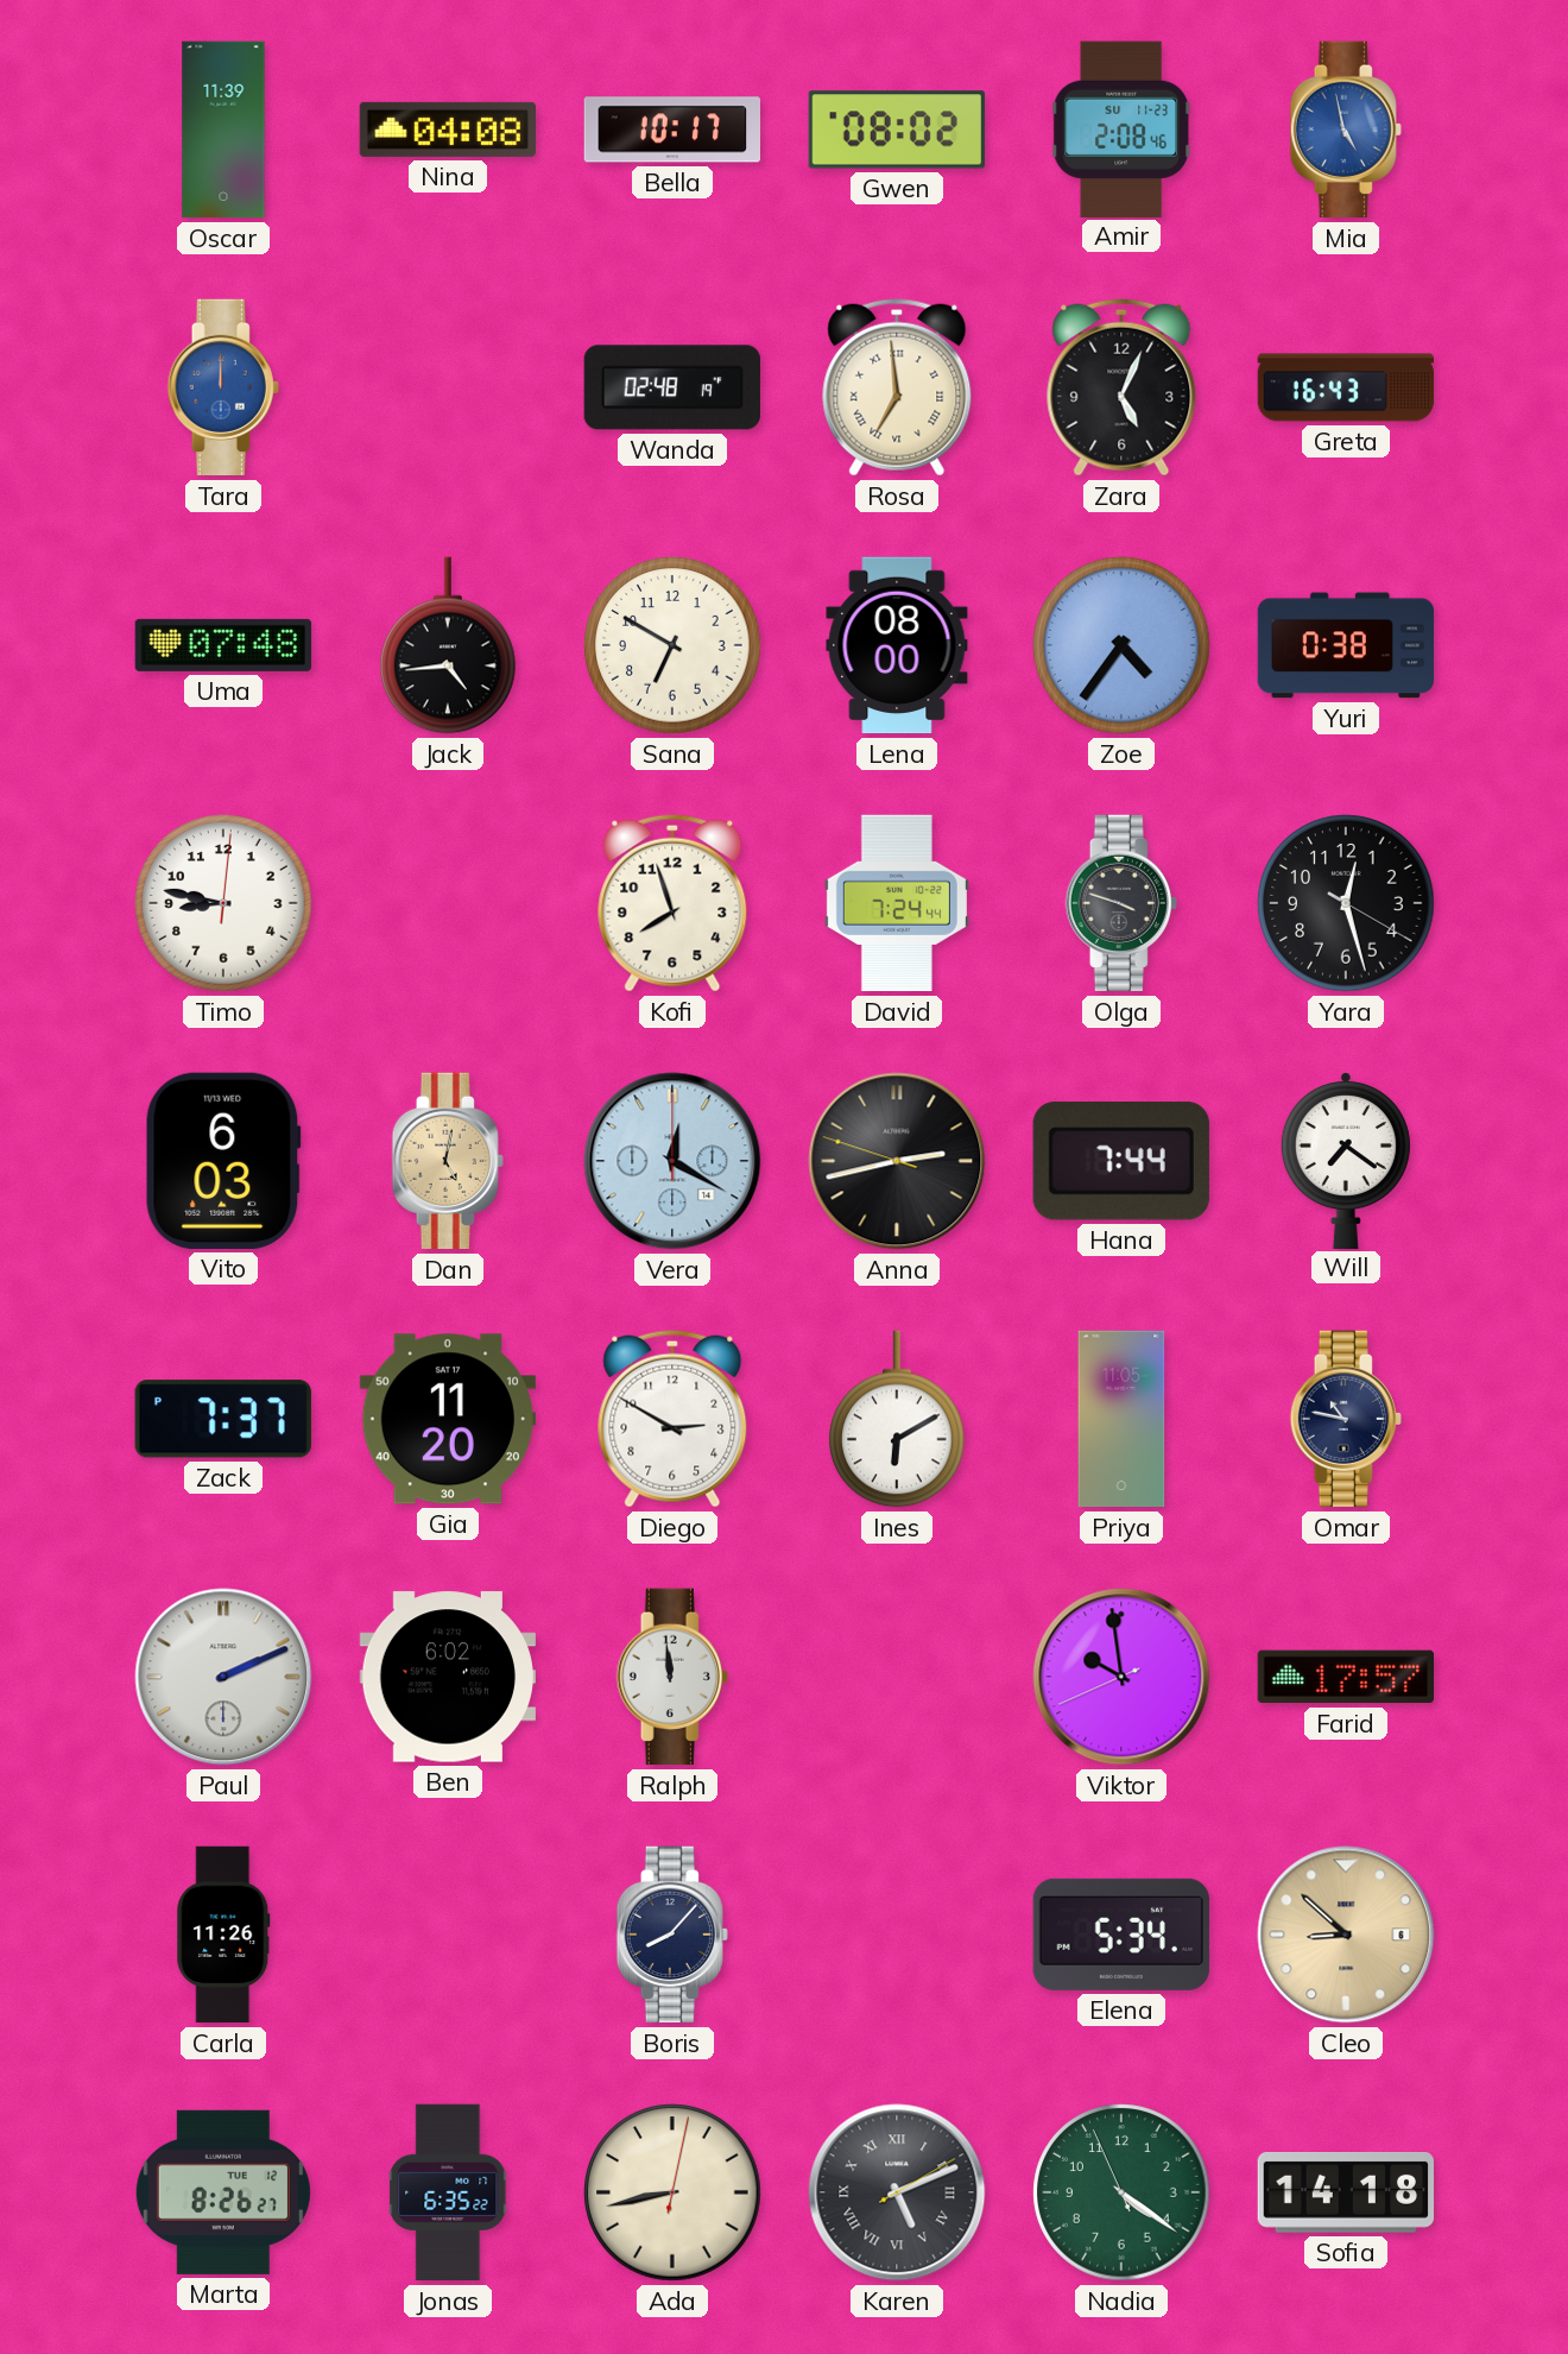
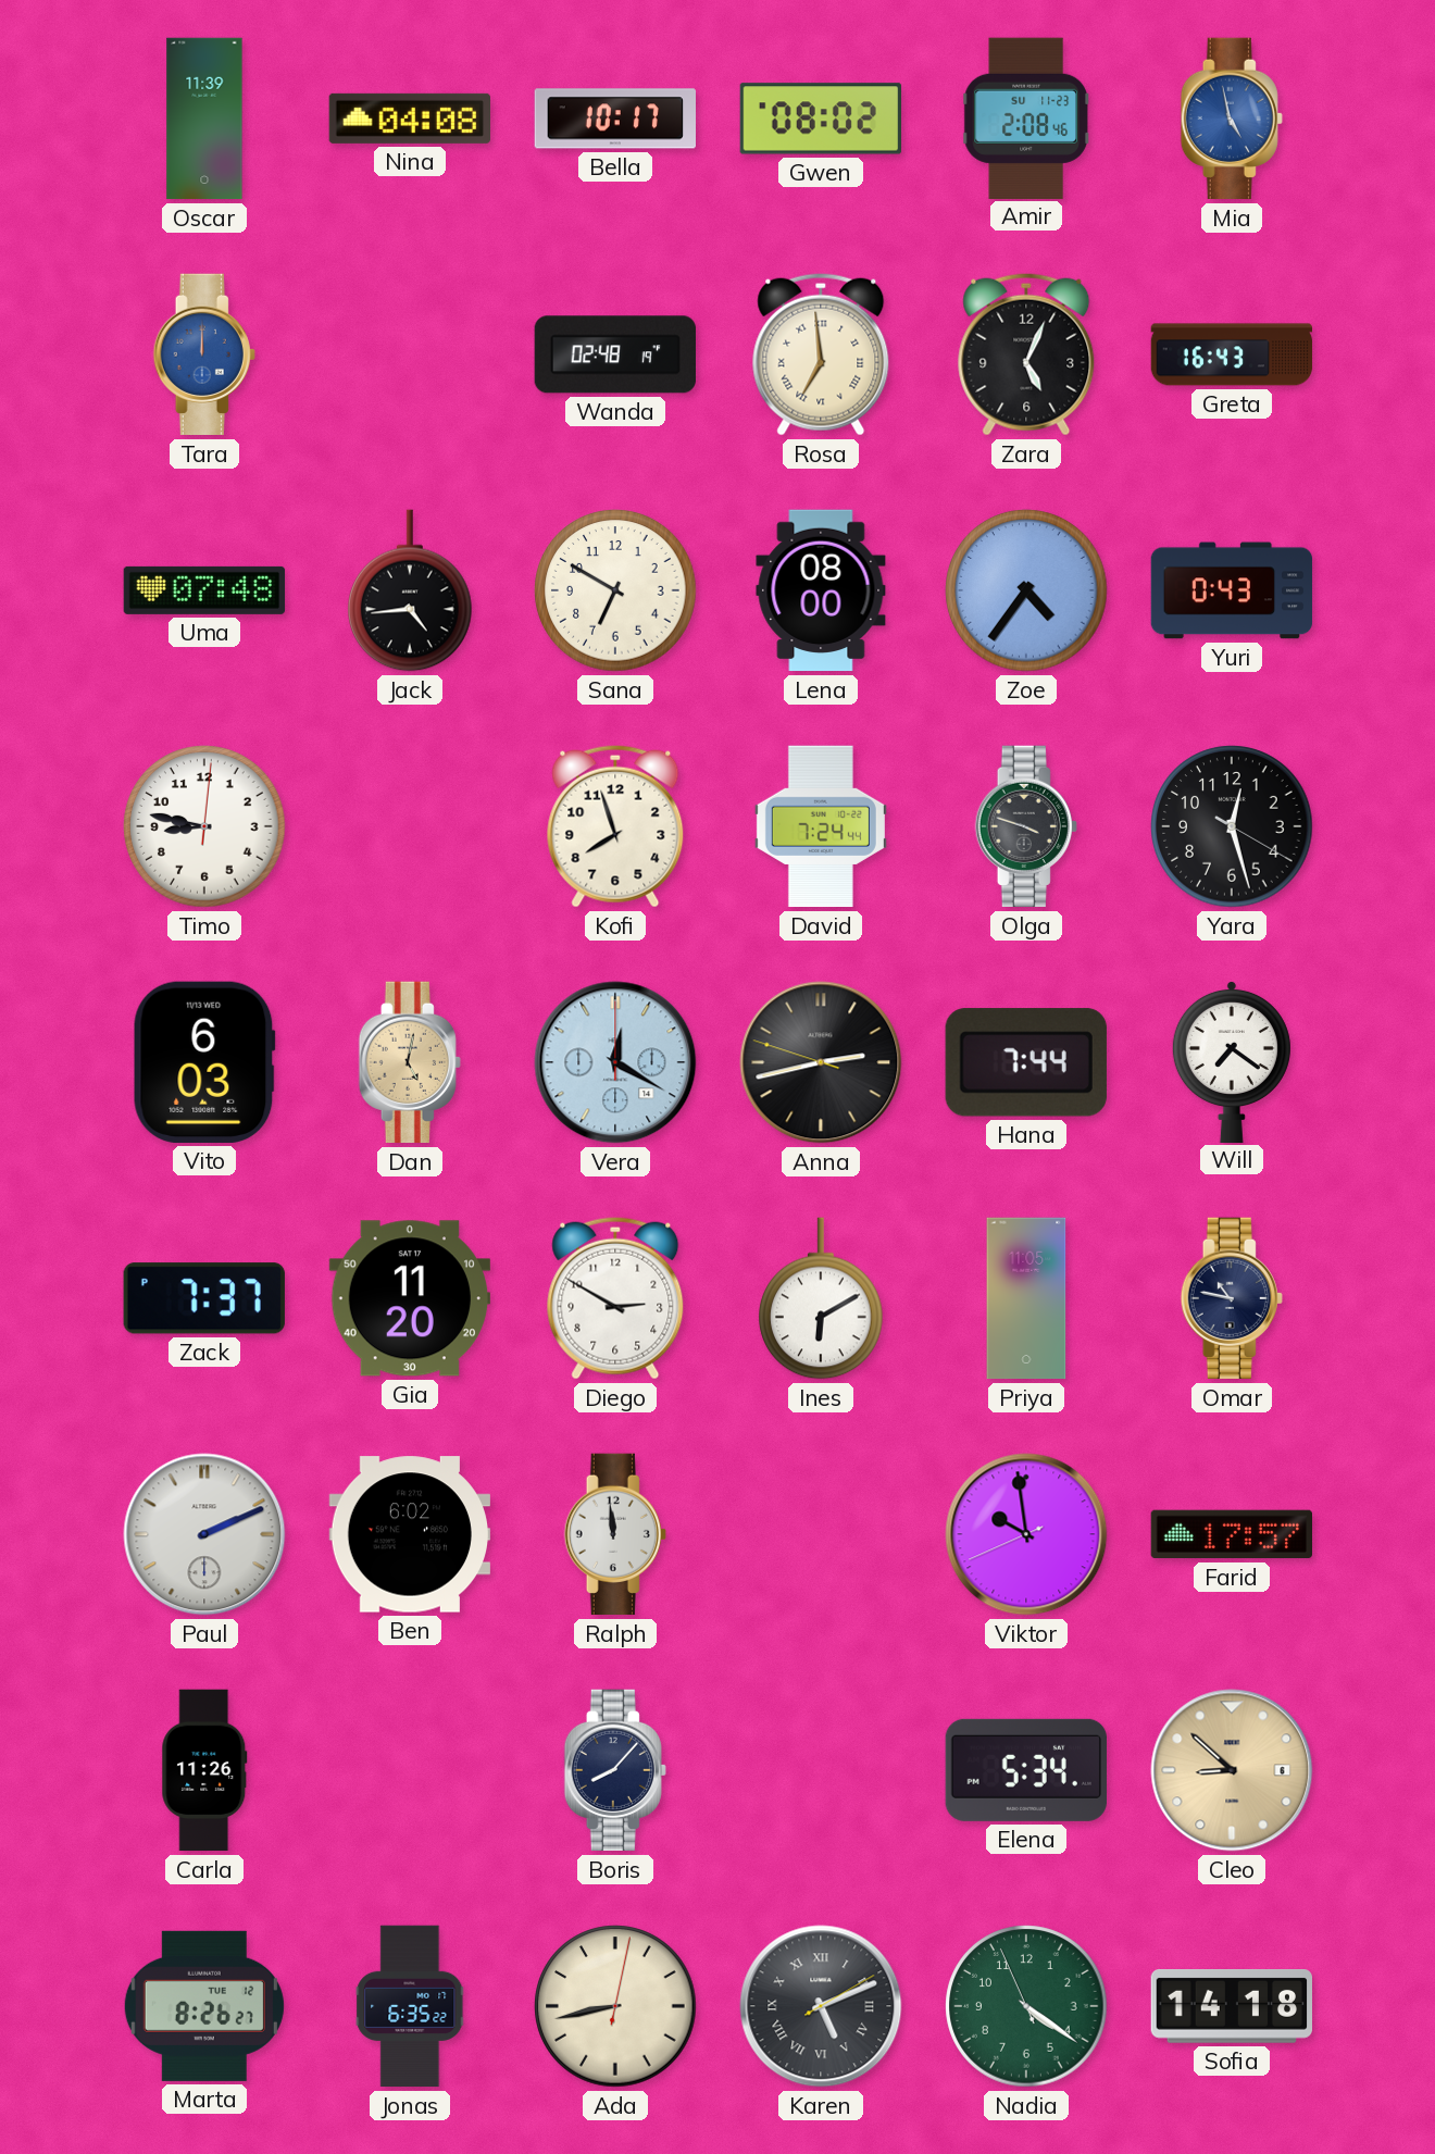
Yuri: 0:38 -> 0:43
